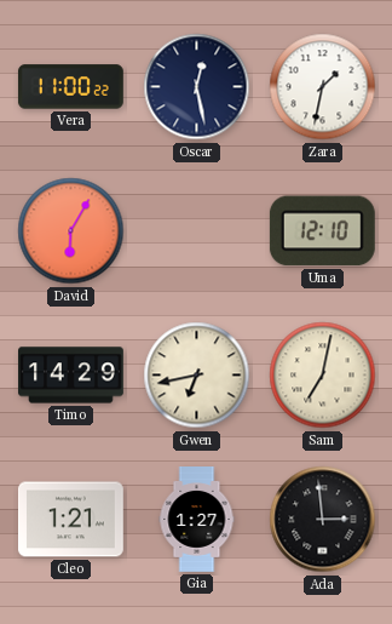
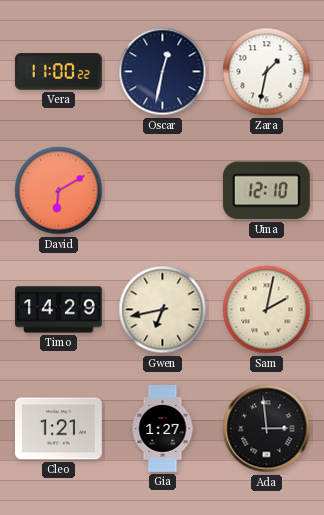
Oscar: 12:28 -> 12:32
David: 6:05 -> 6:10
Sam: 7:02 -> 2:02
